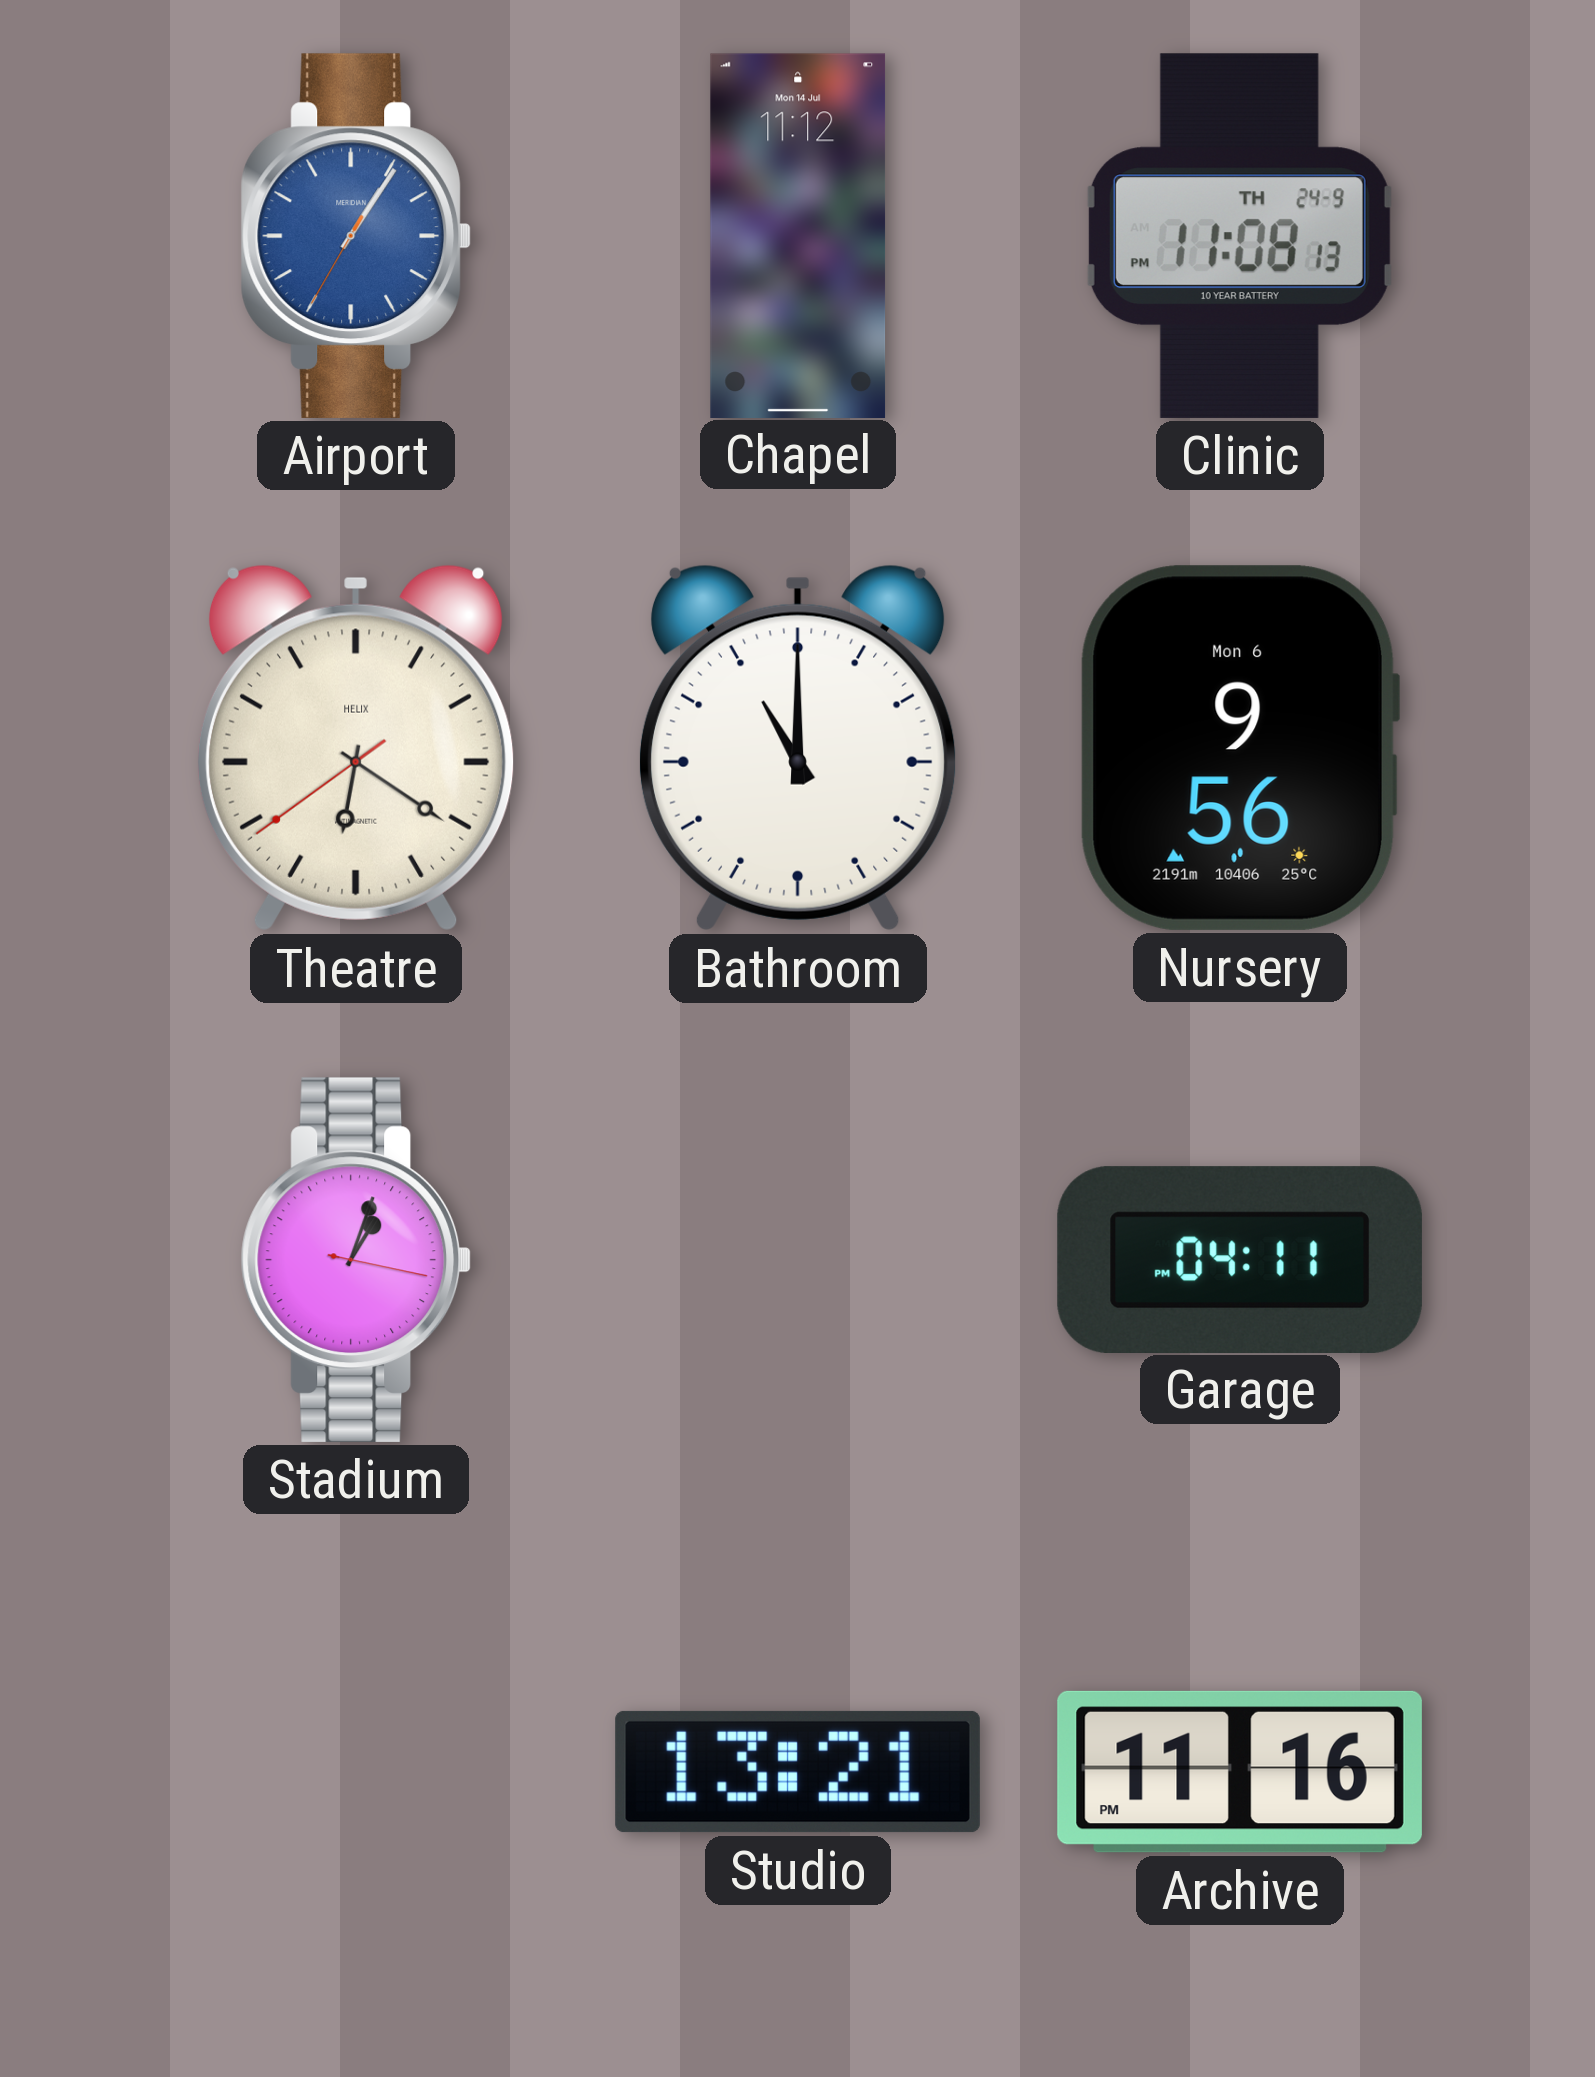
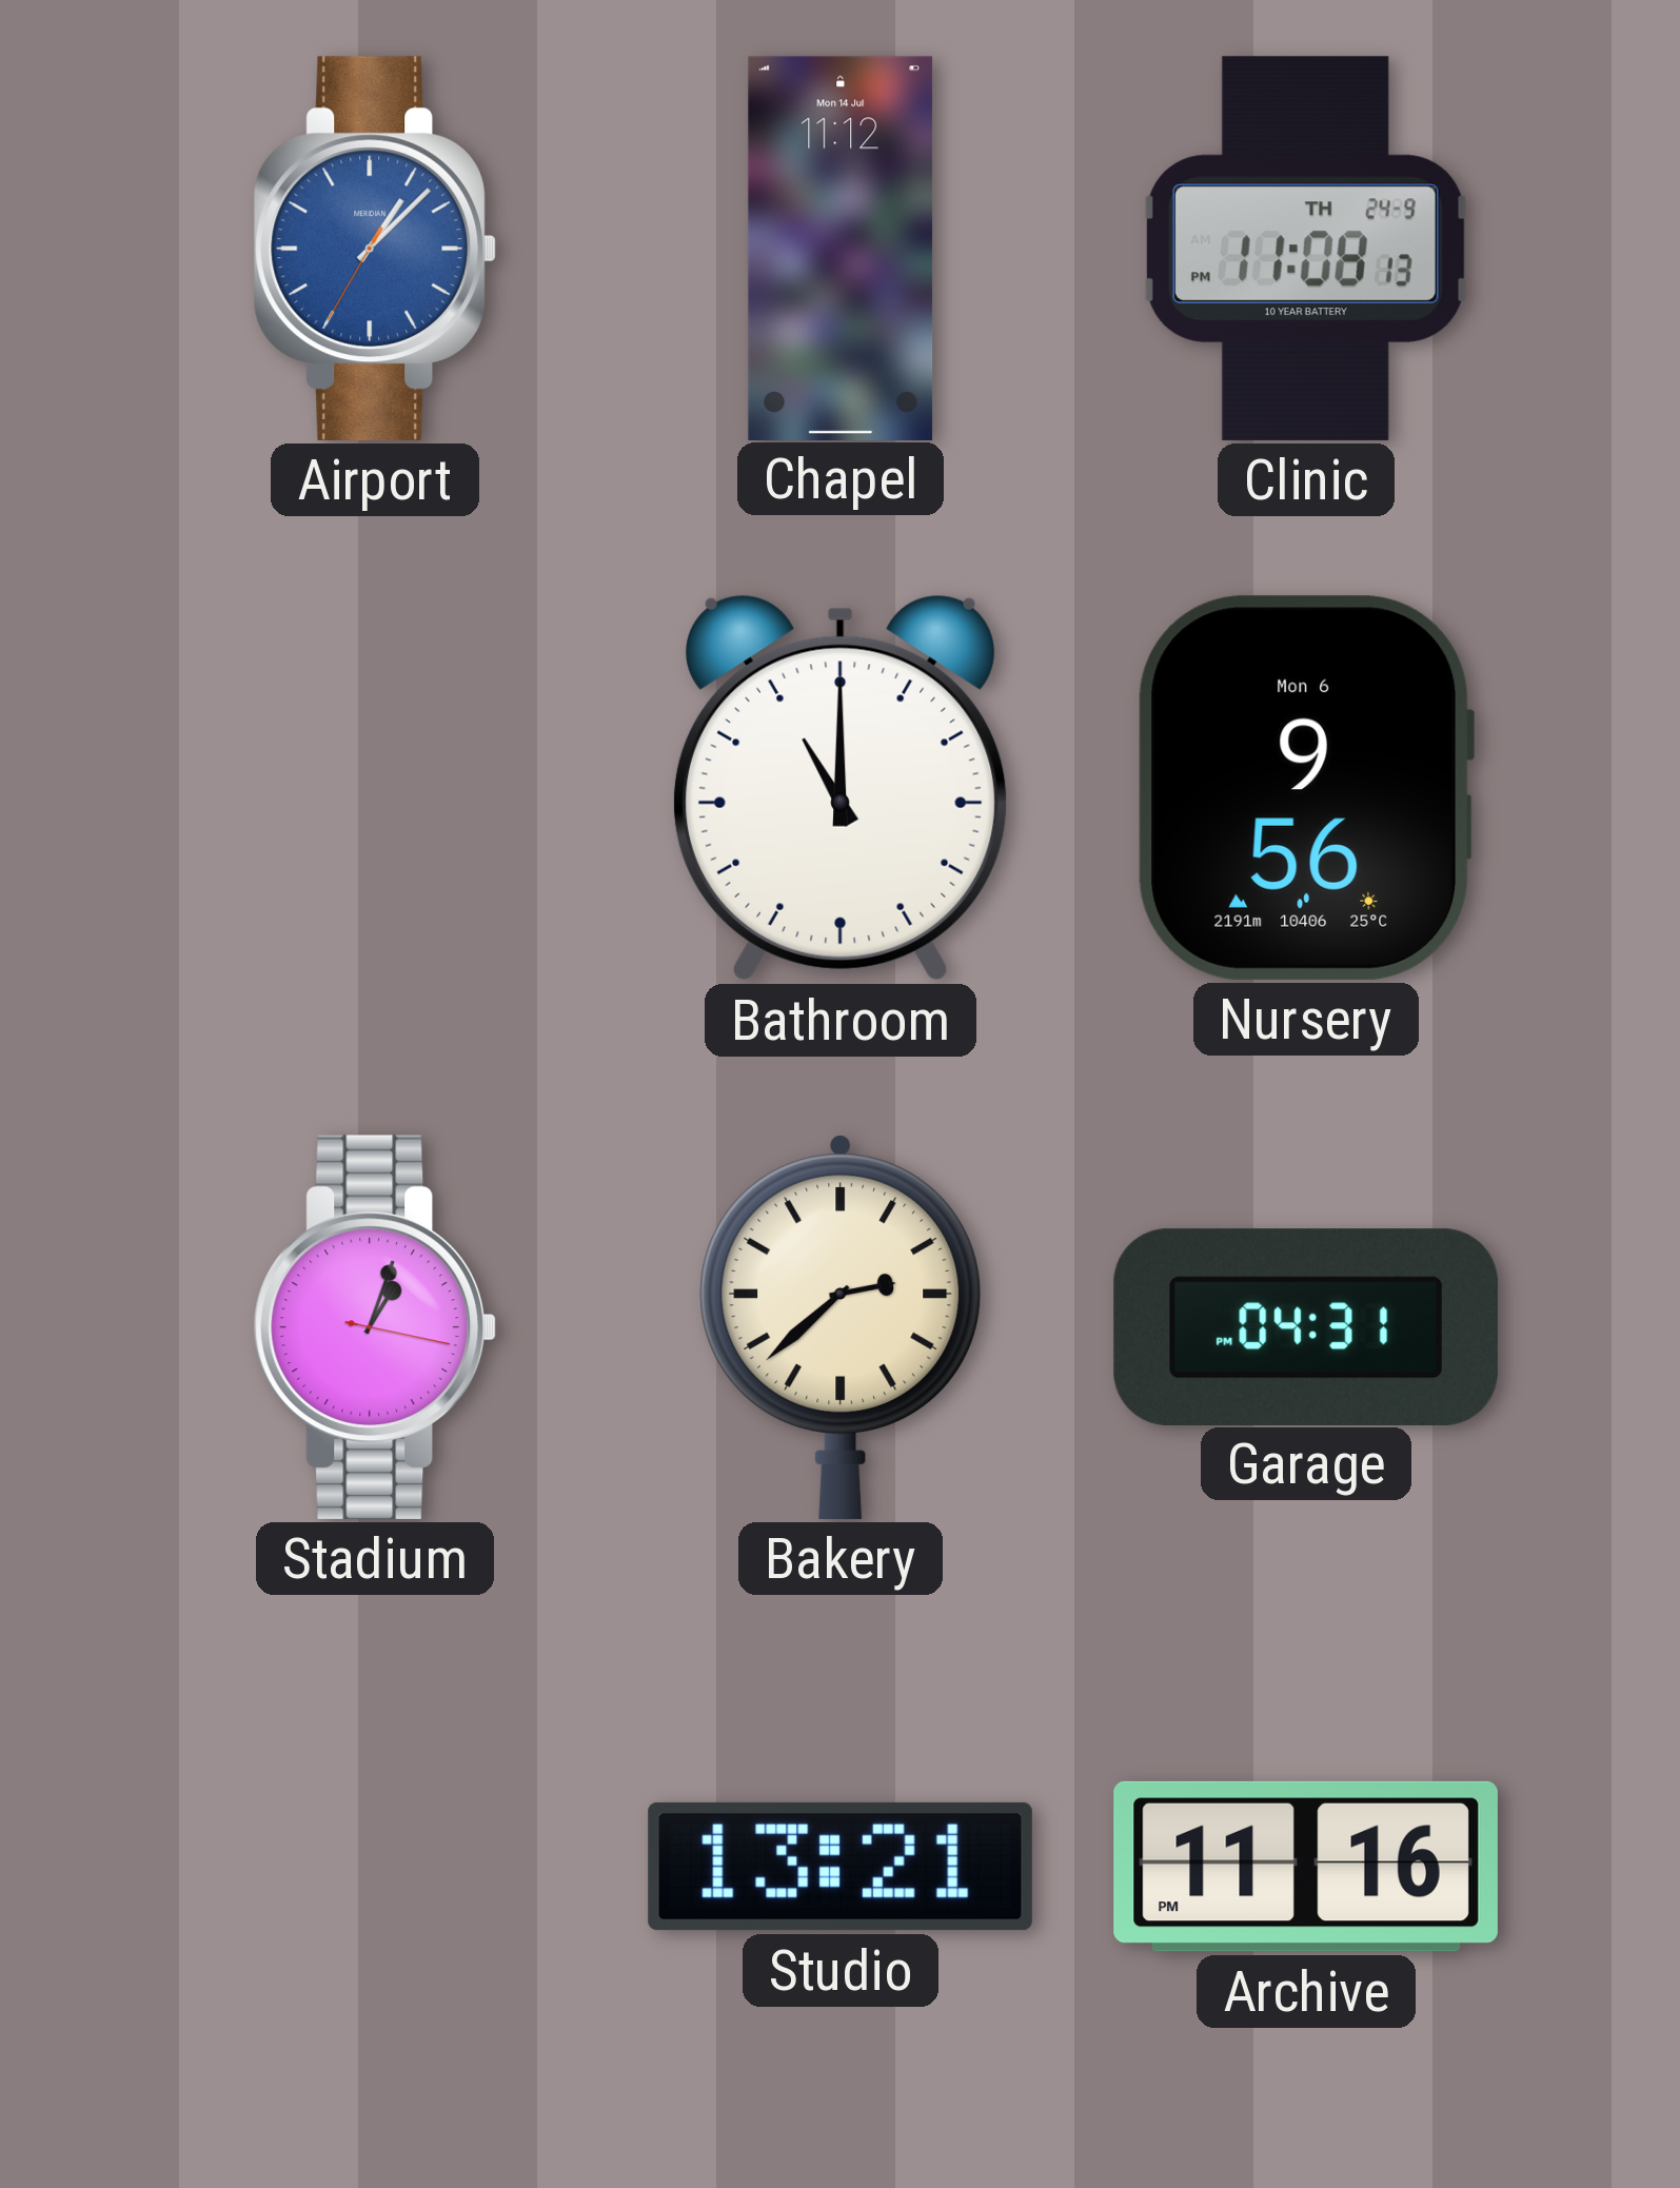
Airport: 1:05 -> 1:07
Theatre: 6:20 -> none
Bakery: none -> 2:38
Garage: 04:11 -> 04:31
